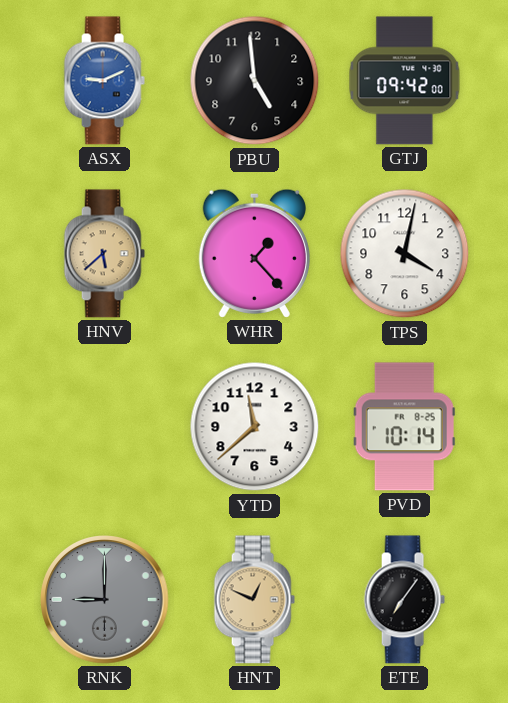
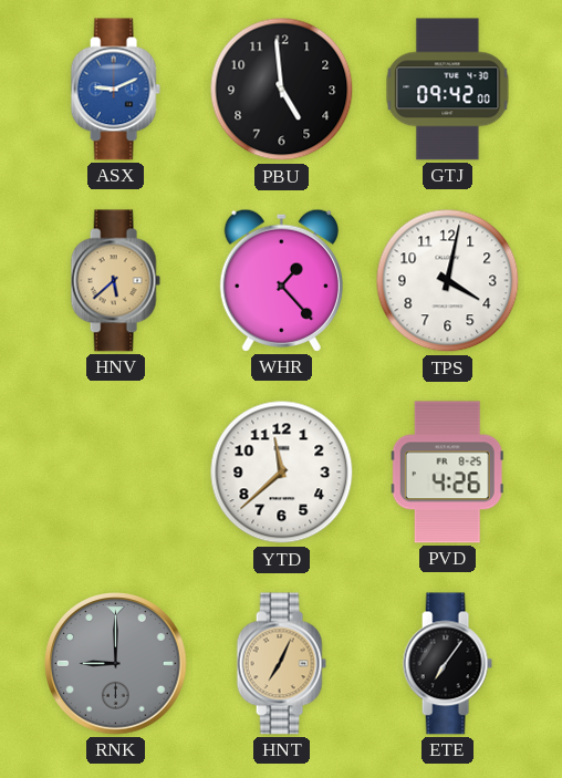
PVD: 10:14 -> 4:26
HNT: 12:49 -> 7:04
